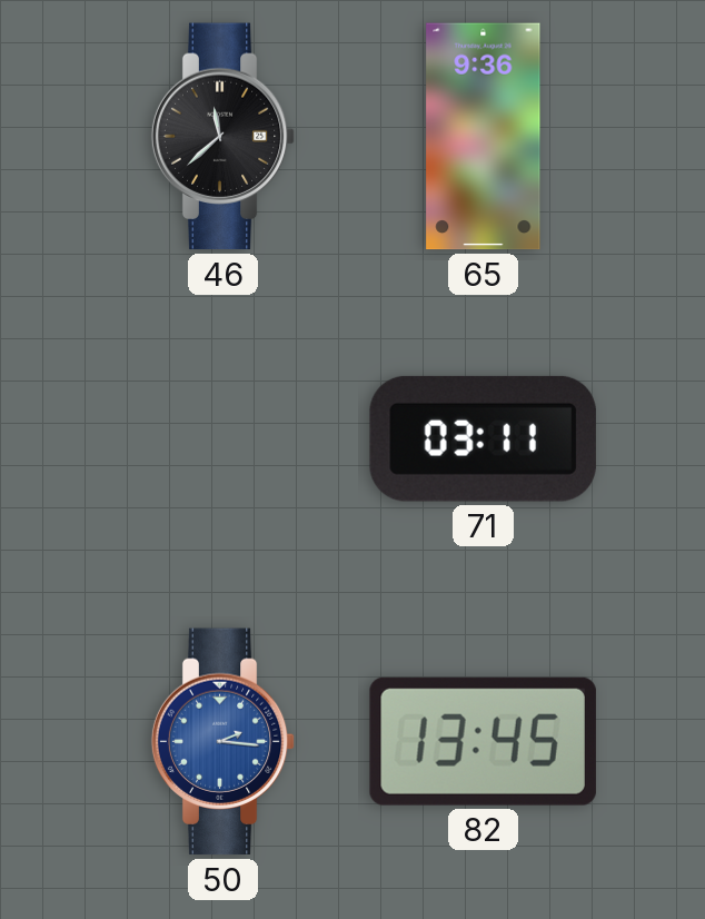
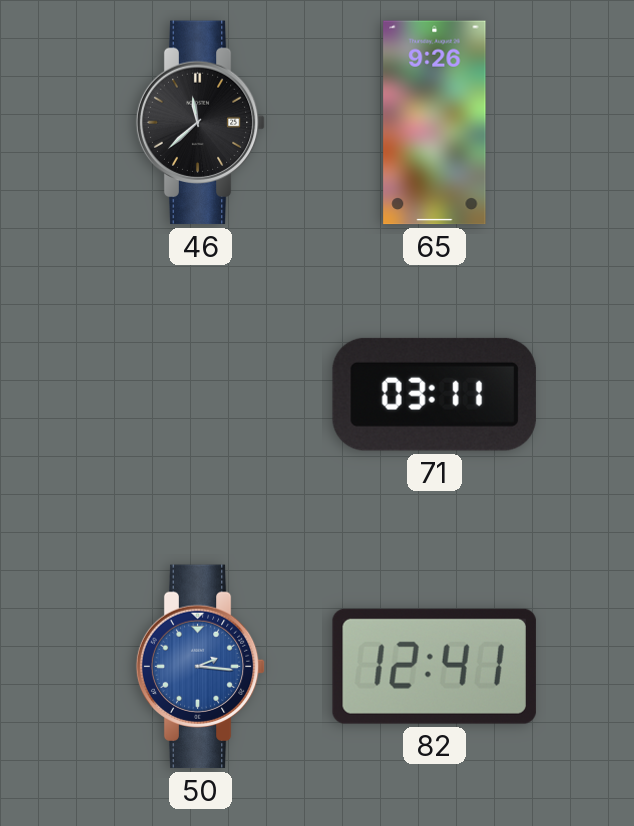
65: 9:36 -> 9:26
82: 13:45 -> 12:41
